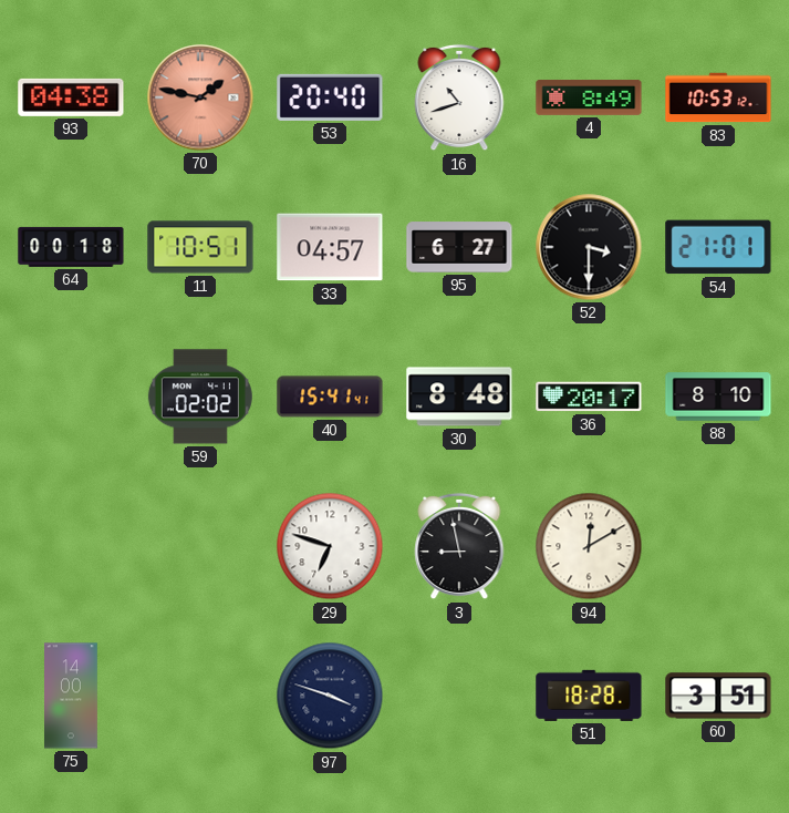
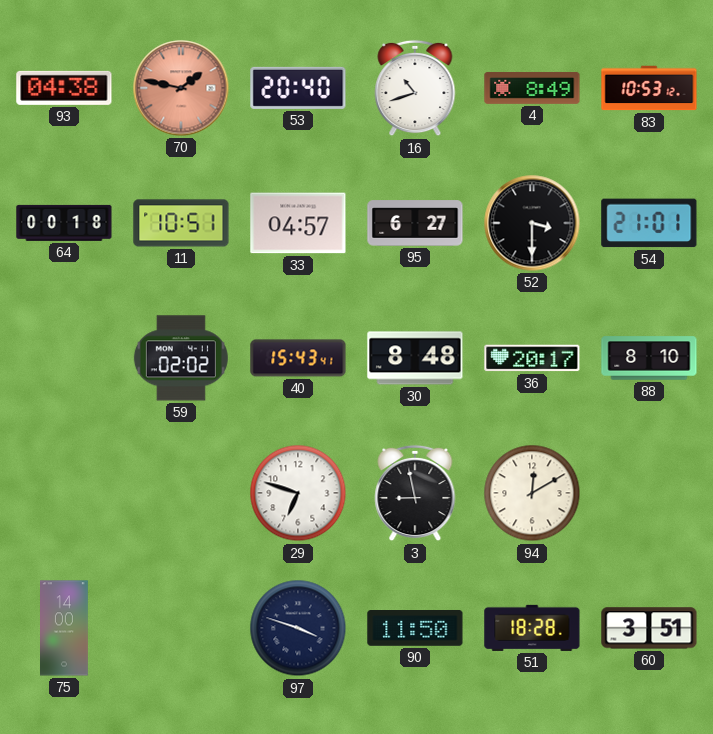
40: 15:41 -> 15:43
90: none -> 11:50
